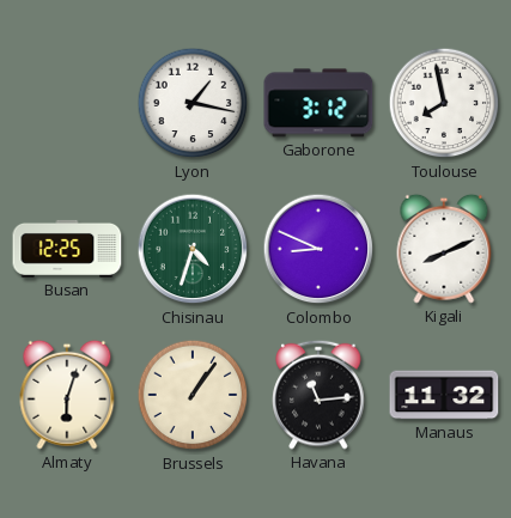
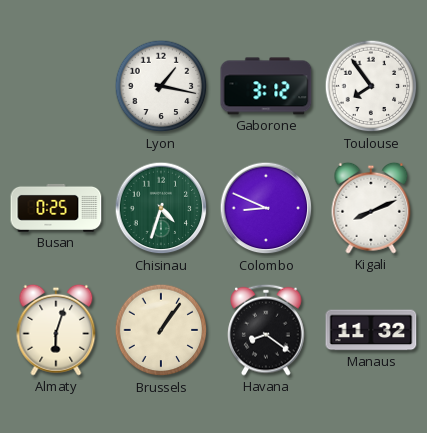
Toulouse: 7:58 -> 7:54
Busan: 12:25 -> 0:25
Havana: 11:14 -> 8:21
